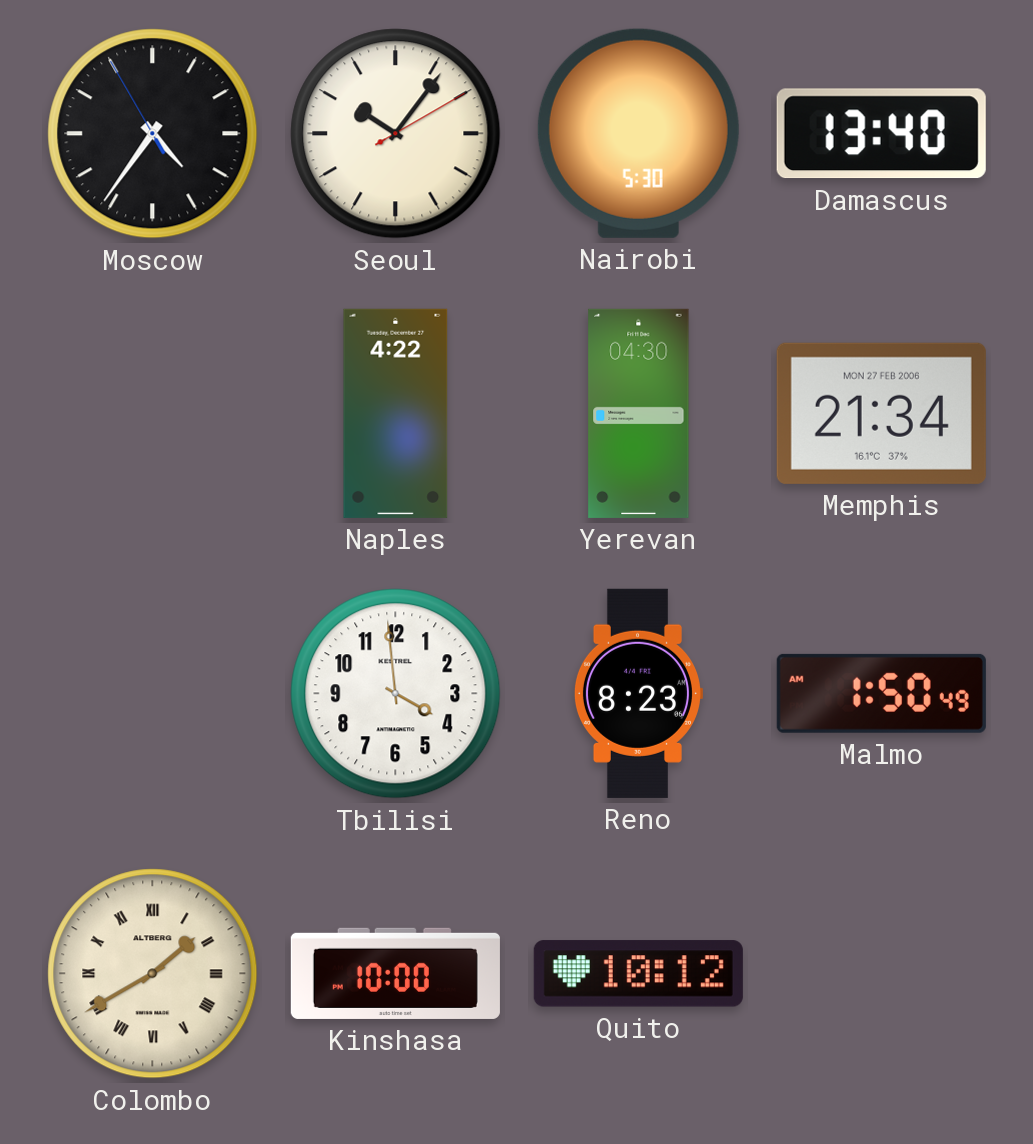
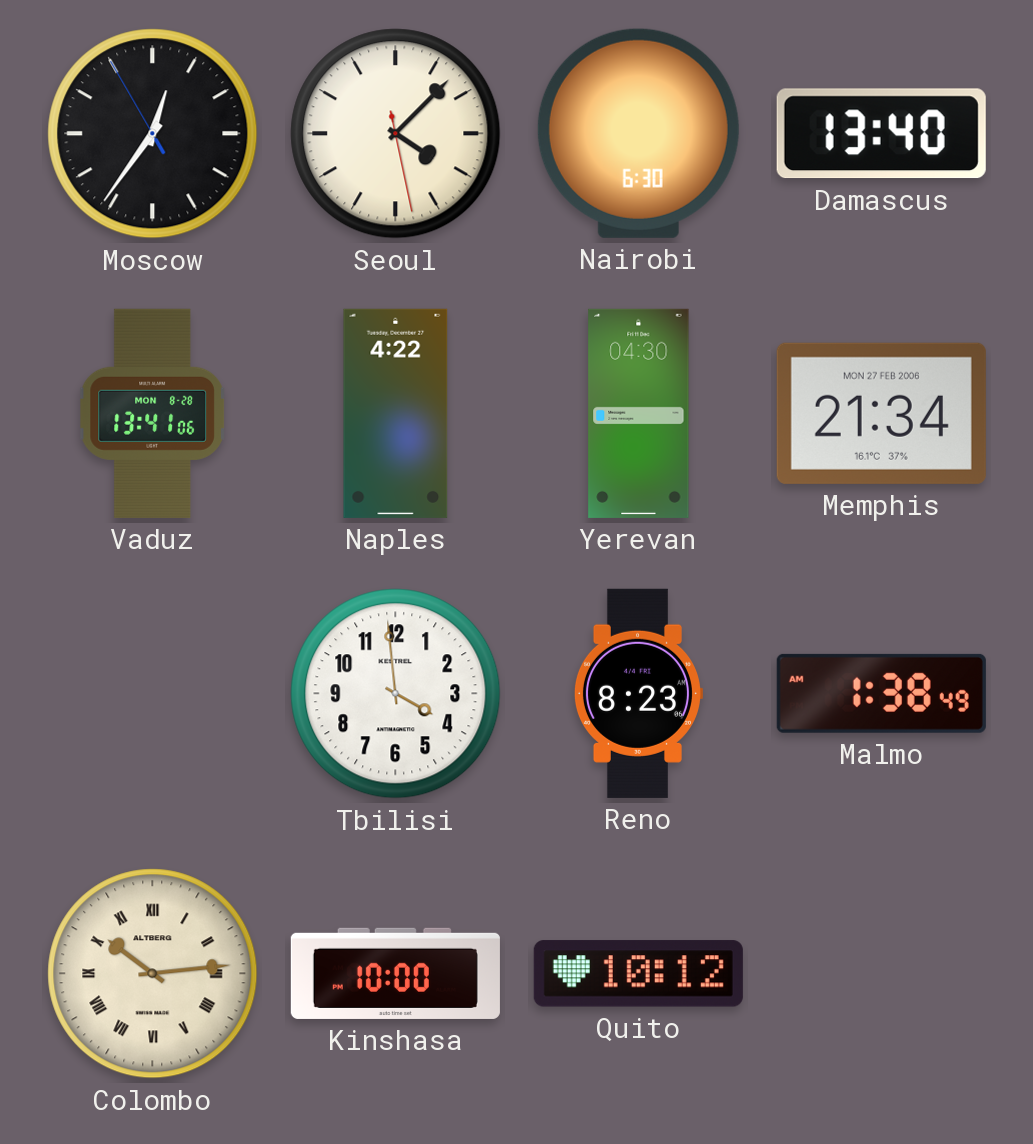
Moscow: 4:35 -> 12:35
Seoul: 10:06 -> 4:07
Nairobi: 5:30 -> 6:30
Vaduz: none -> 13:41
Malmo: 1:50 -> 1:38
Colombo: 1:40 -> 10:14
